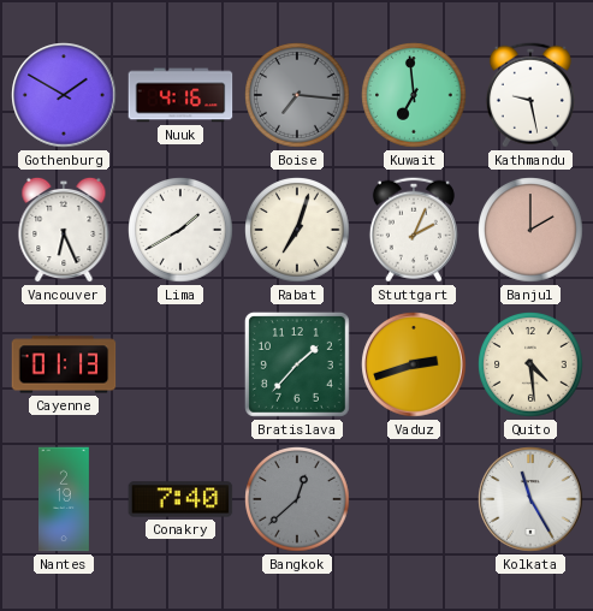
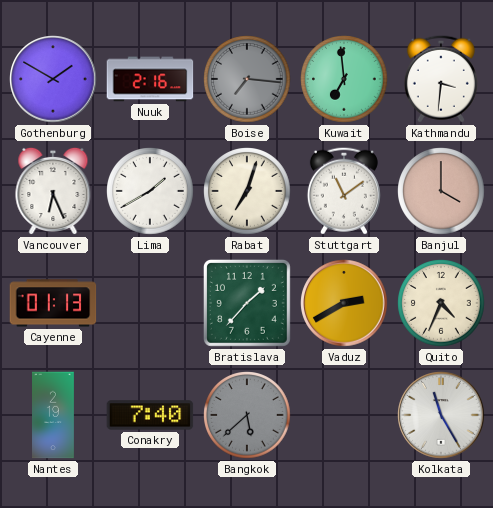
Nuuk: 4:16 -> 2:16
Kathmandu: 9:28 -> 3:31
Stuttgart: 2:04 -> 11:09
Banjul: 2:00 -> 4:00
Vaduz: 2:42 -> 2:40
Quito: 4:29 -> 4:34
Bangkok: 12:38 -> 5:38
